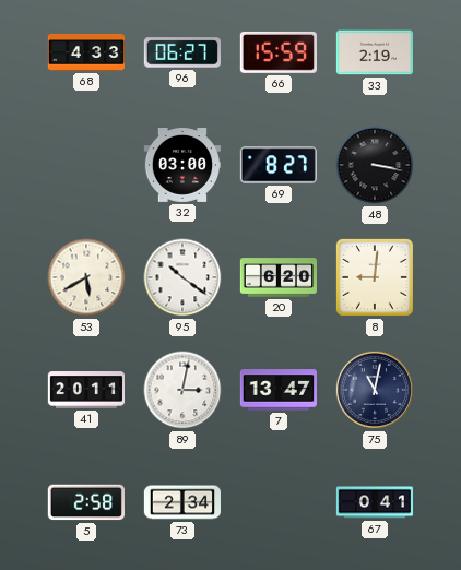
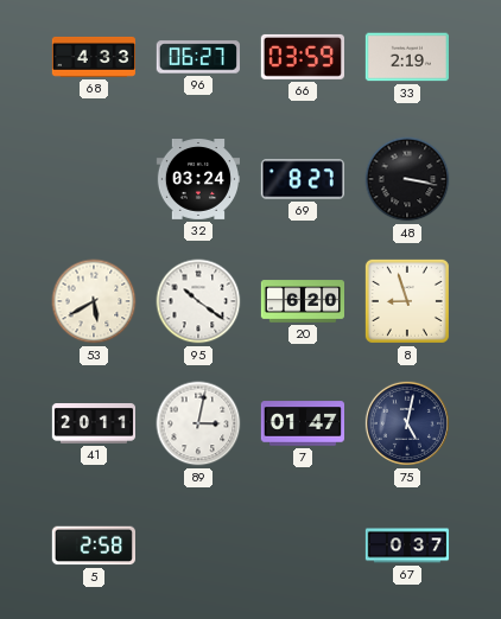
66: 15:59 -> 03:59
32: 03:00 -> 03:24
8: 9:01 -> 8:57
7: 13:47 -> 01:47
75: 11:02 -> 5:02
73: 2:34 -> none
67: 0:41 -> 0:37
